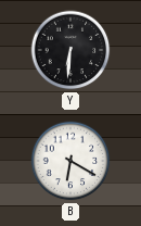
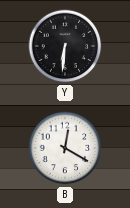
B: 6:20 -> 12:20
